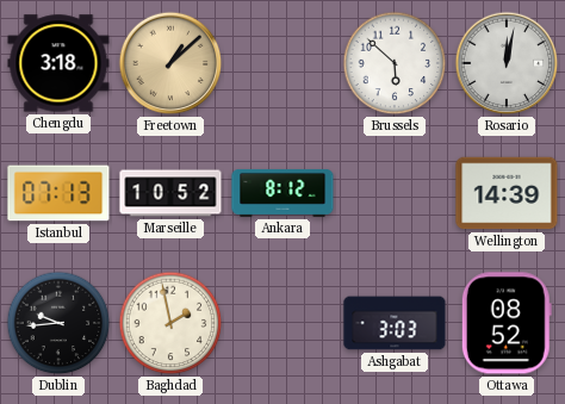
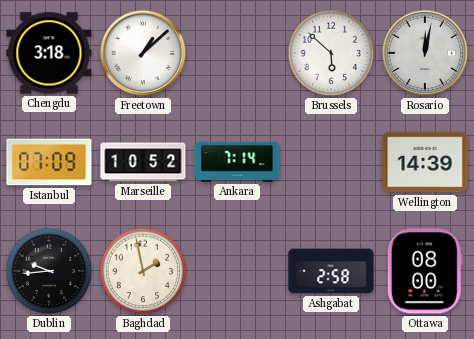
Freetown dial: champagne -> white
Istanbul: 07:13 -> 07:09
Ankara: 8:12 -> 7:14
Ashgabat: 3:03 -> 2:58
Ottawa: 08:52 -> 08:00
